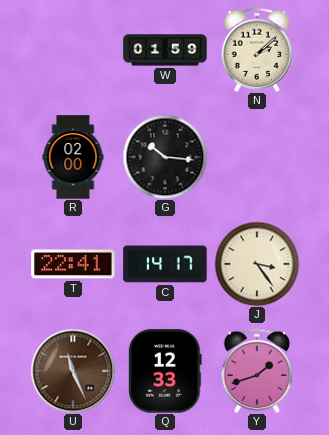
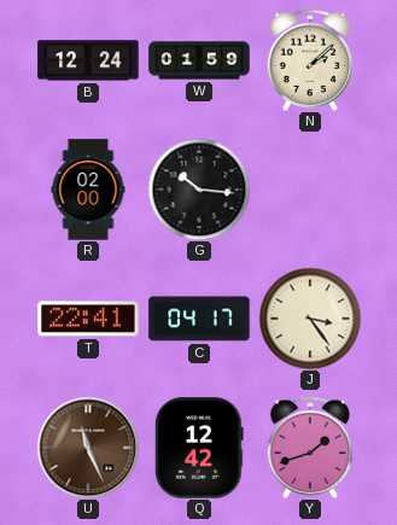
B: none -> 12:24
C: 14:17 -> 04:17
Q: 12:33 -> 12:42
